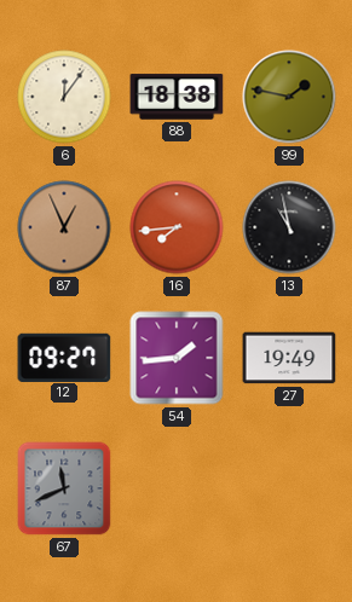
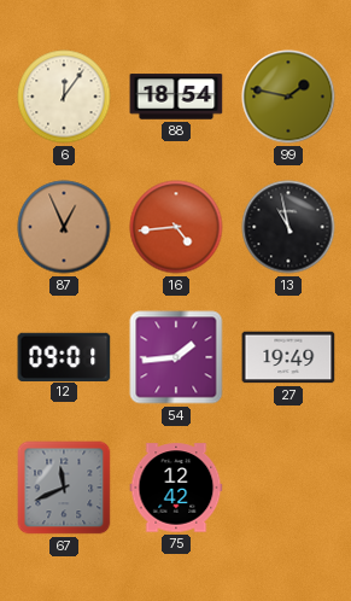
88: 18:38 -> 18:54
16: 7:44 -> 4:44
12: 09:27 -> 09:01
75: none -> 12:42
